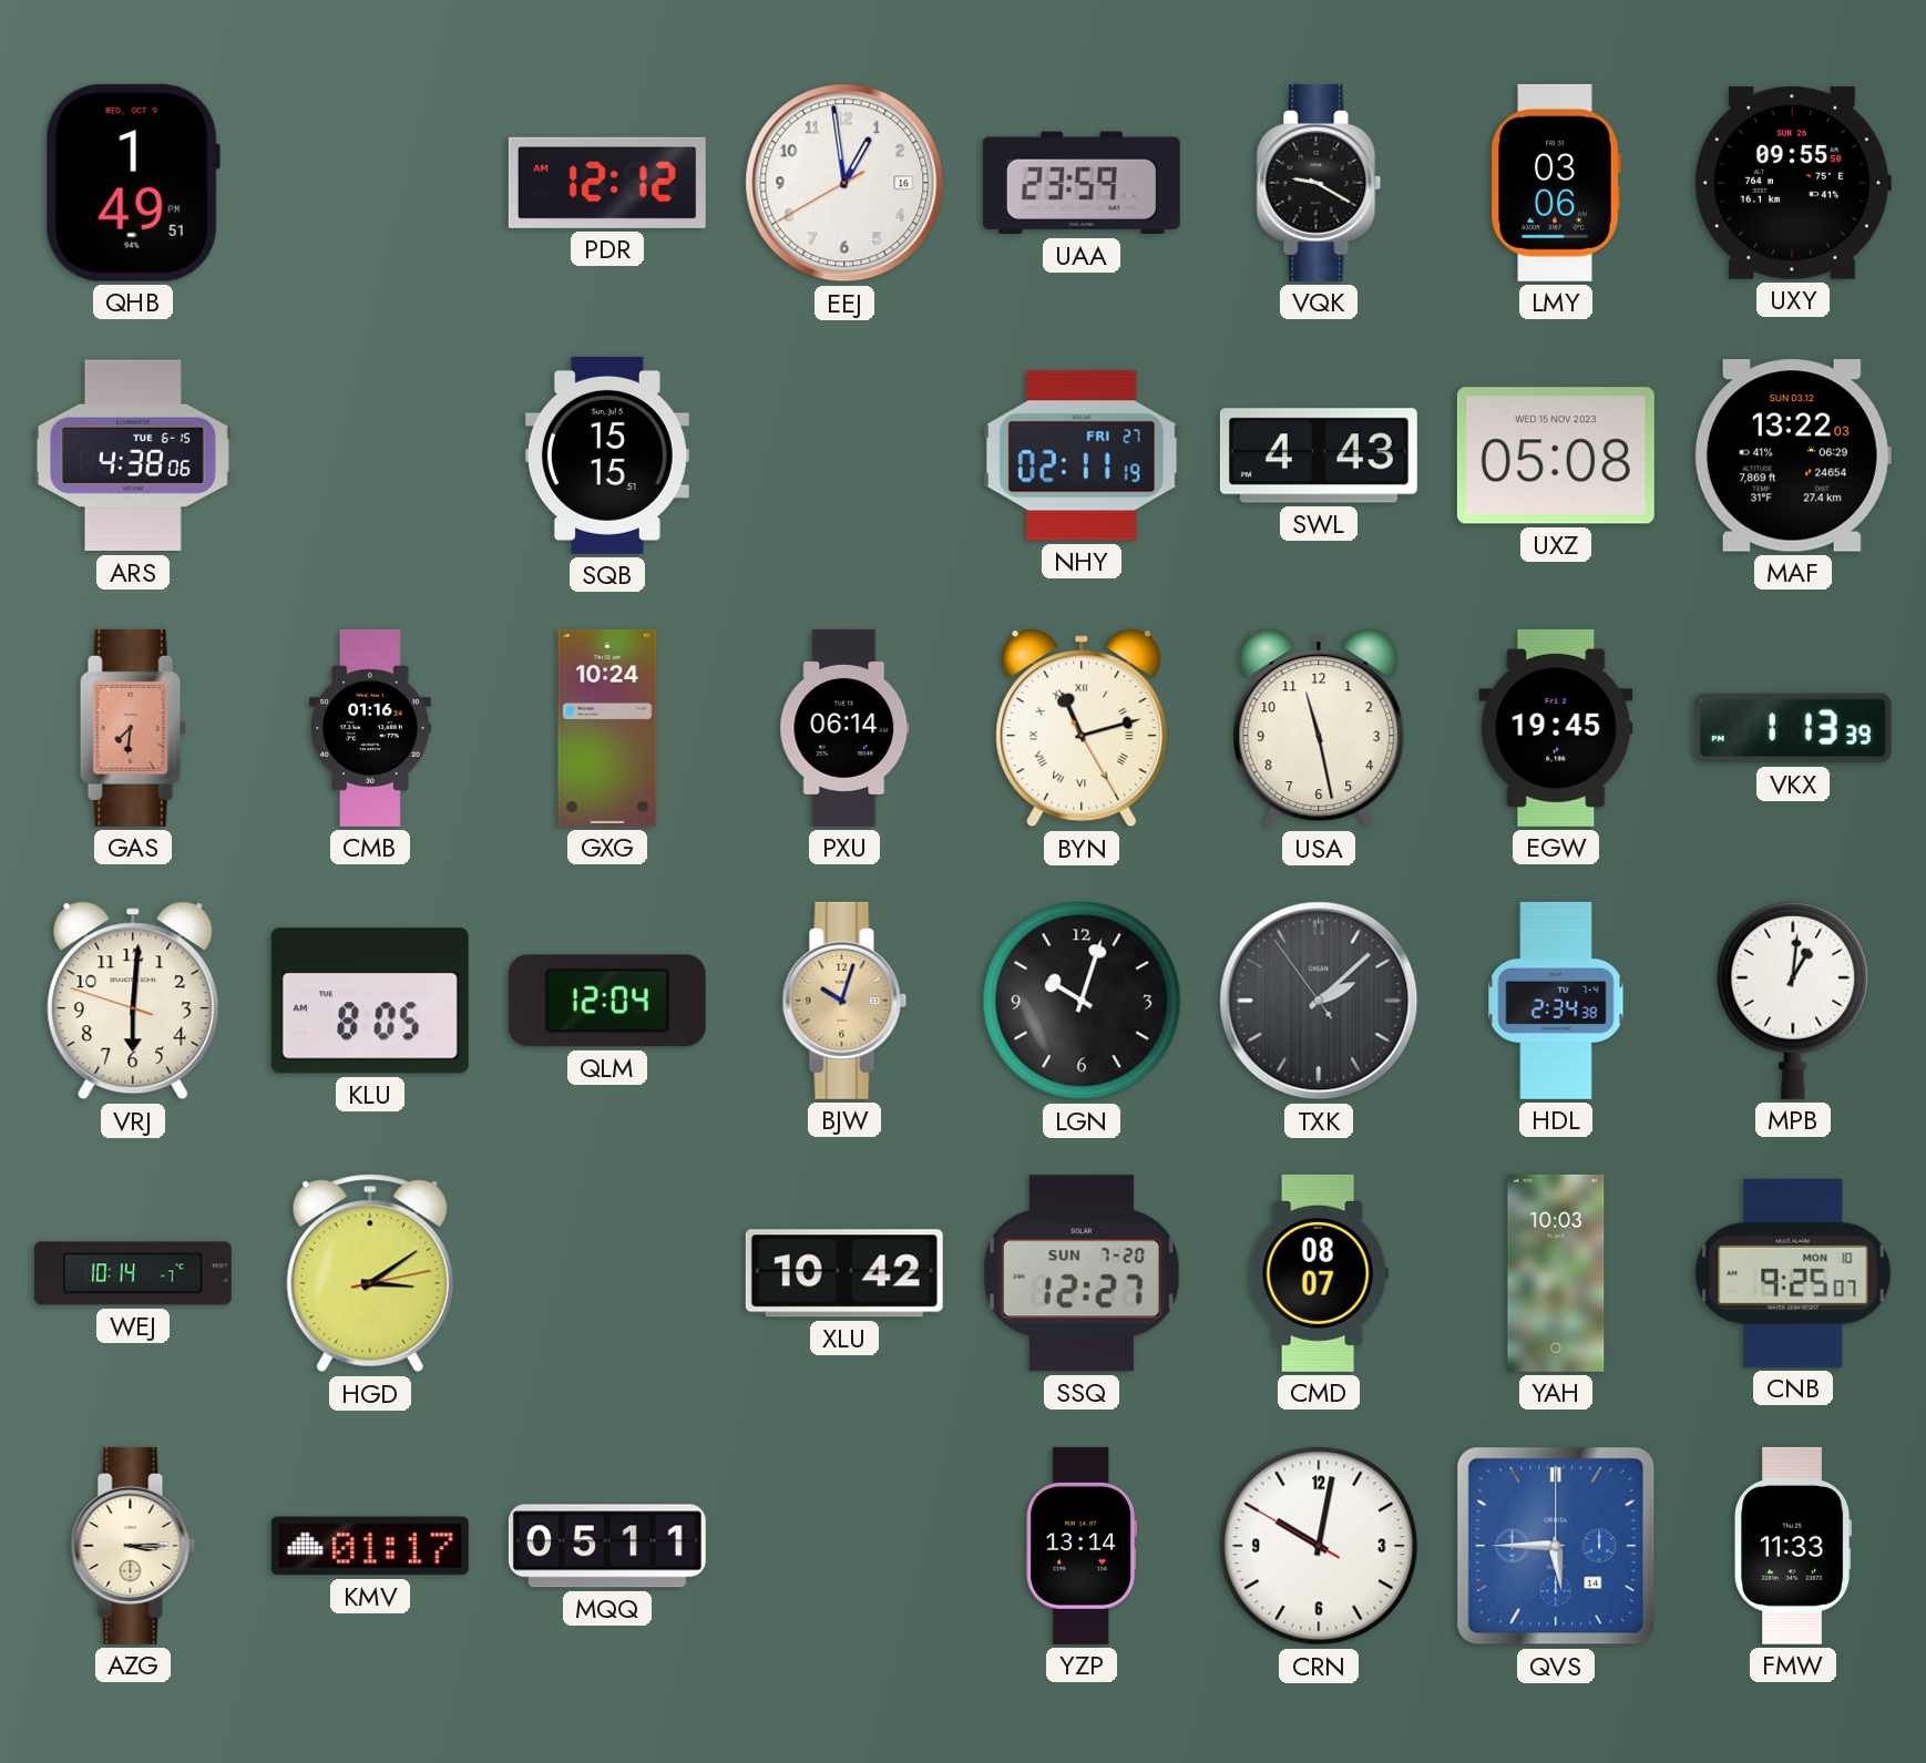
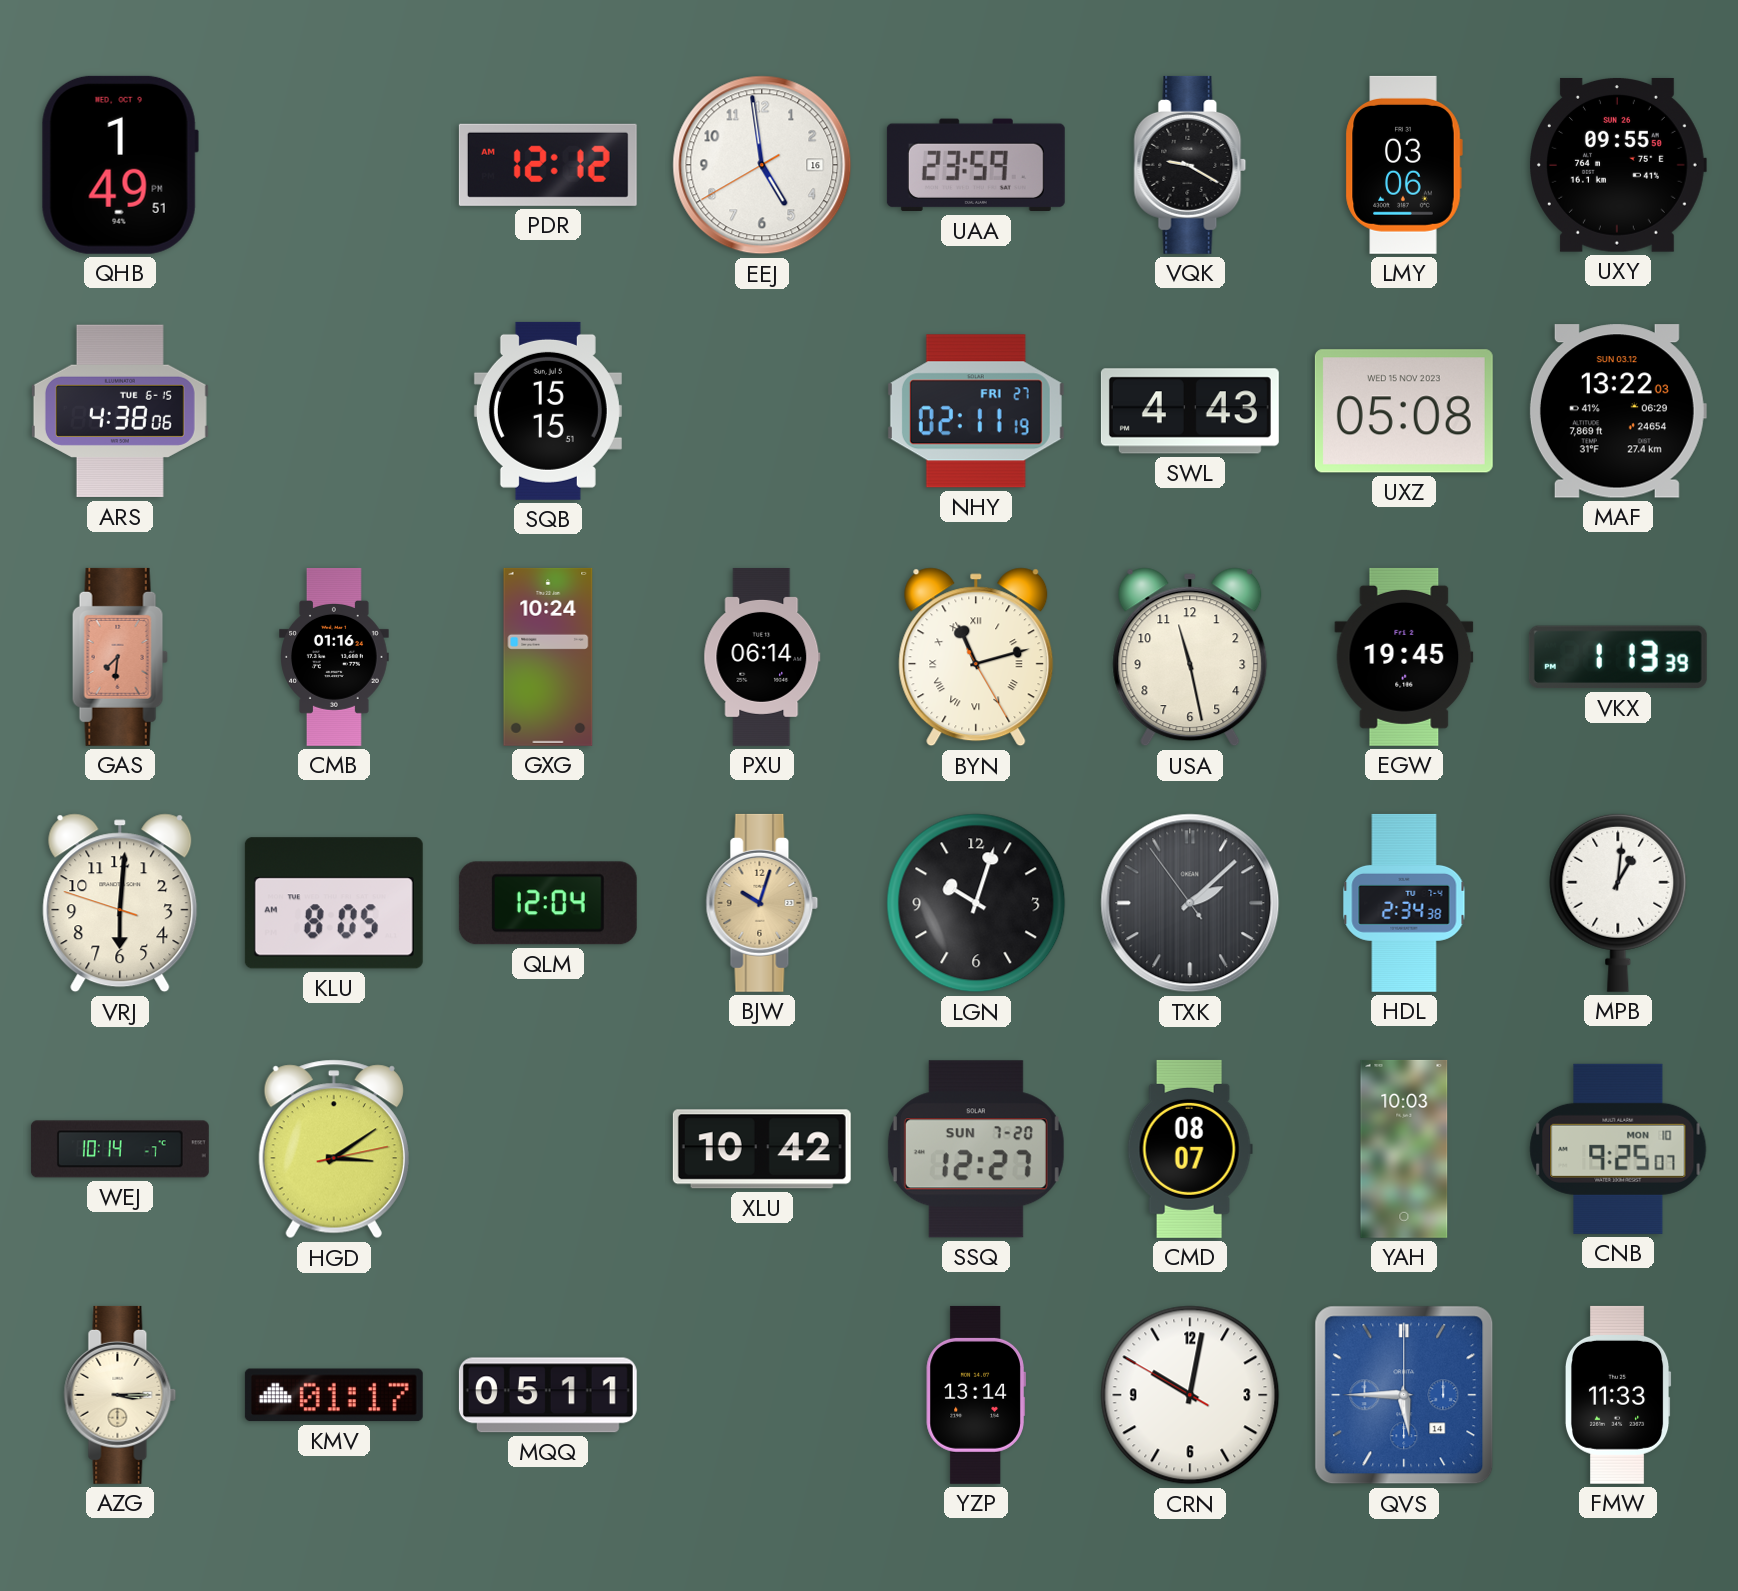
EEJ: 12:58 -> 4:58
